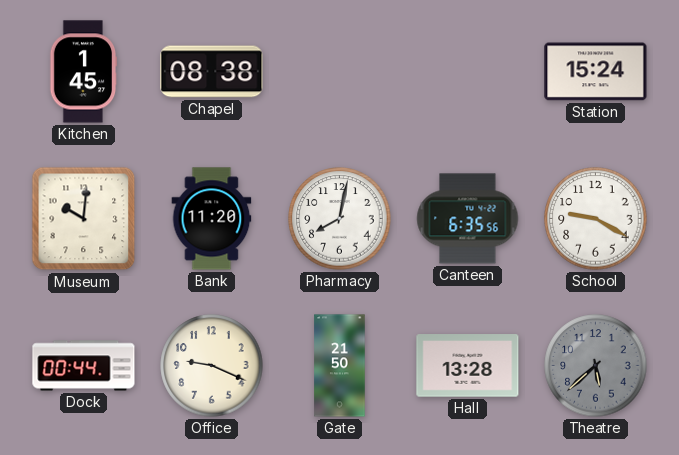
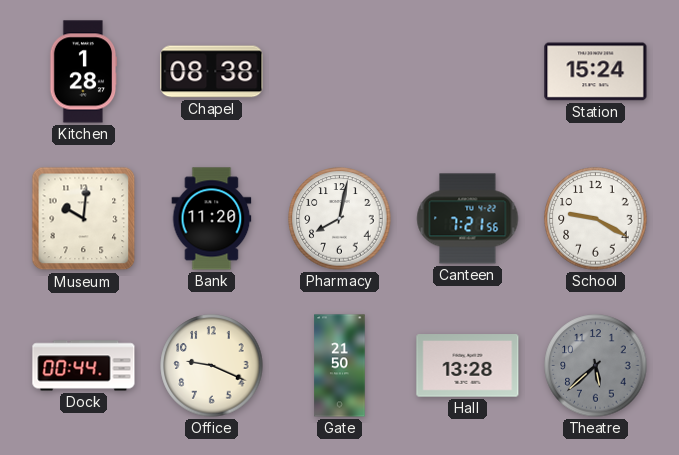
Kitchen: 1:45 -> 1:28
Canteen: 6:35 -> 7:21
